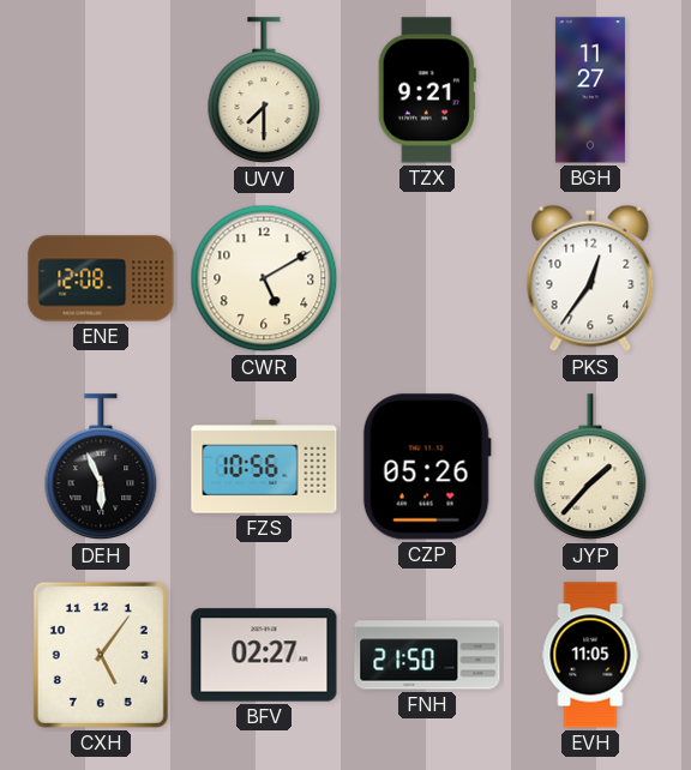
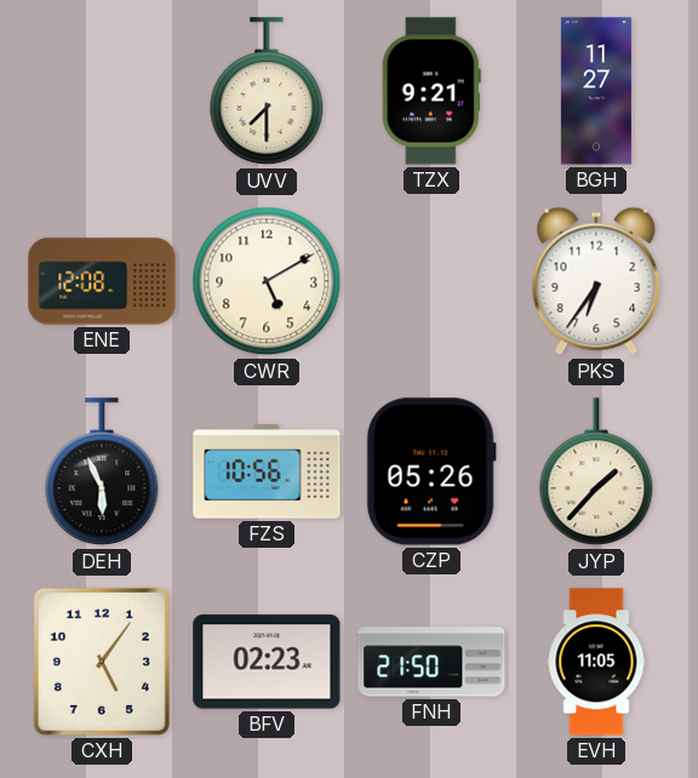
PKS: 12:36 -> 6:36
BFV: 02:27 -> 02:23
